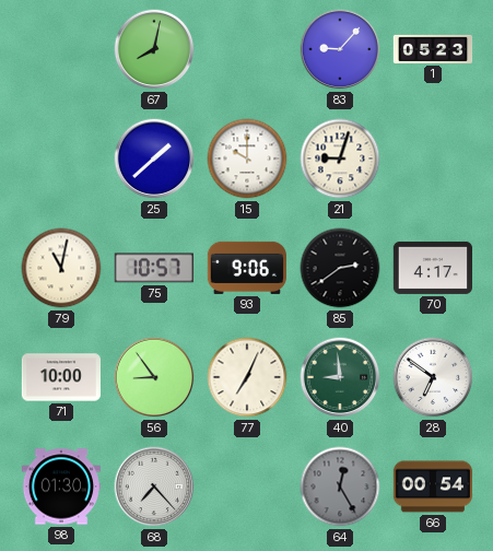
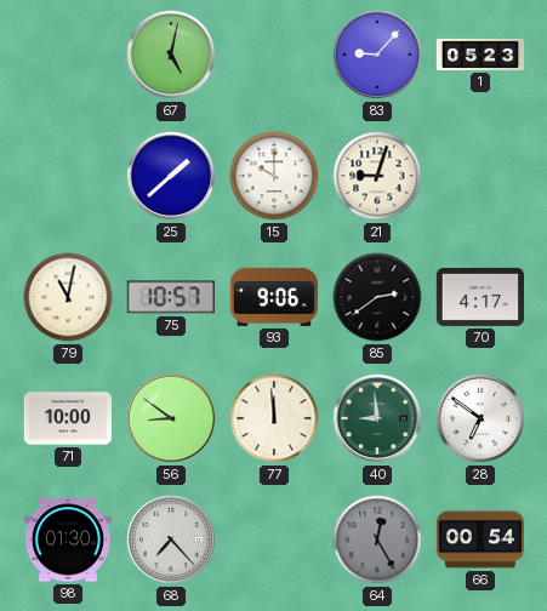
67: 8:02 -> 5:02
56: 8:54 -> 8:51
77: 7:04 -> 11:59
